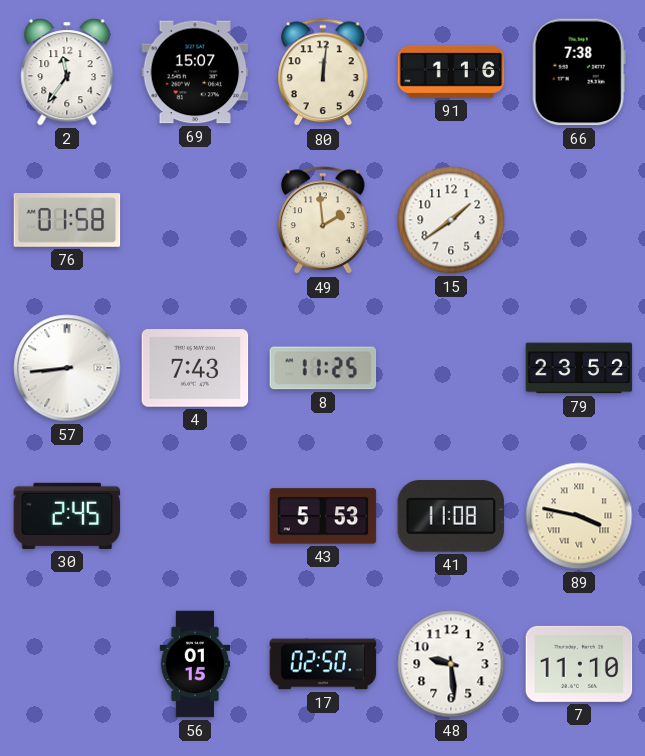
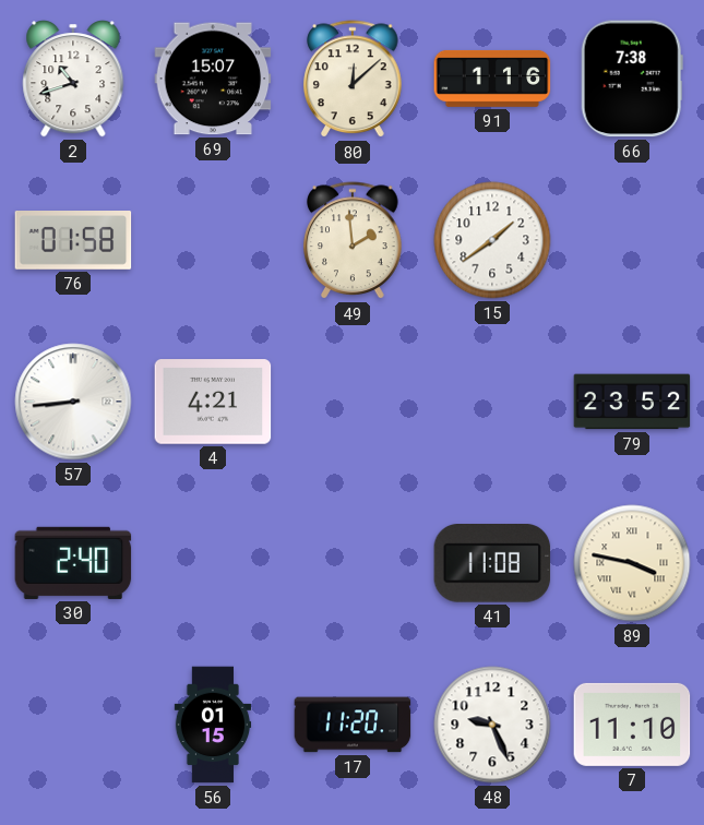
2: 11:36 -> 10:42
80: 12:01 -> 12:08
4: 7:43 -> 4:21
8: 11:25 -> none
30: 2:45 -> 2:40
43: 5:53 -> none
17: 02:50 -> 11:20
48: 9:29 -> 9:26
